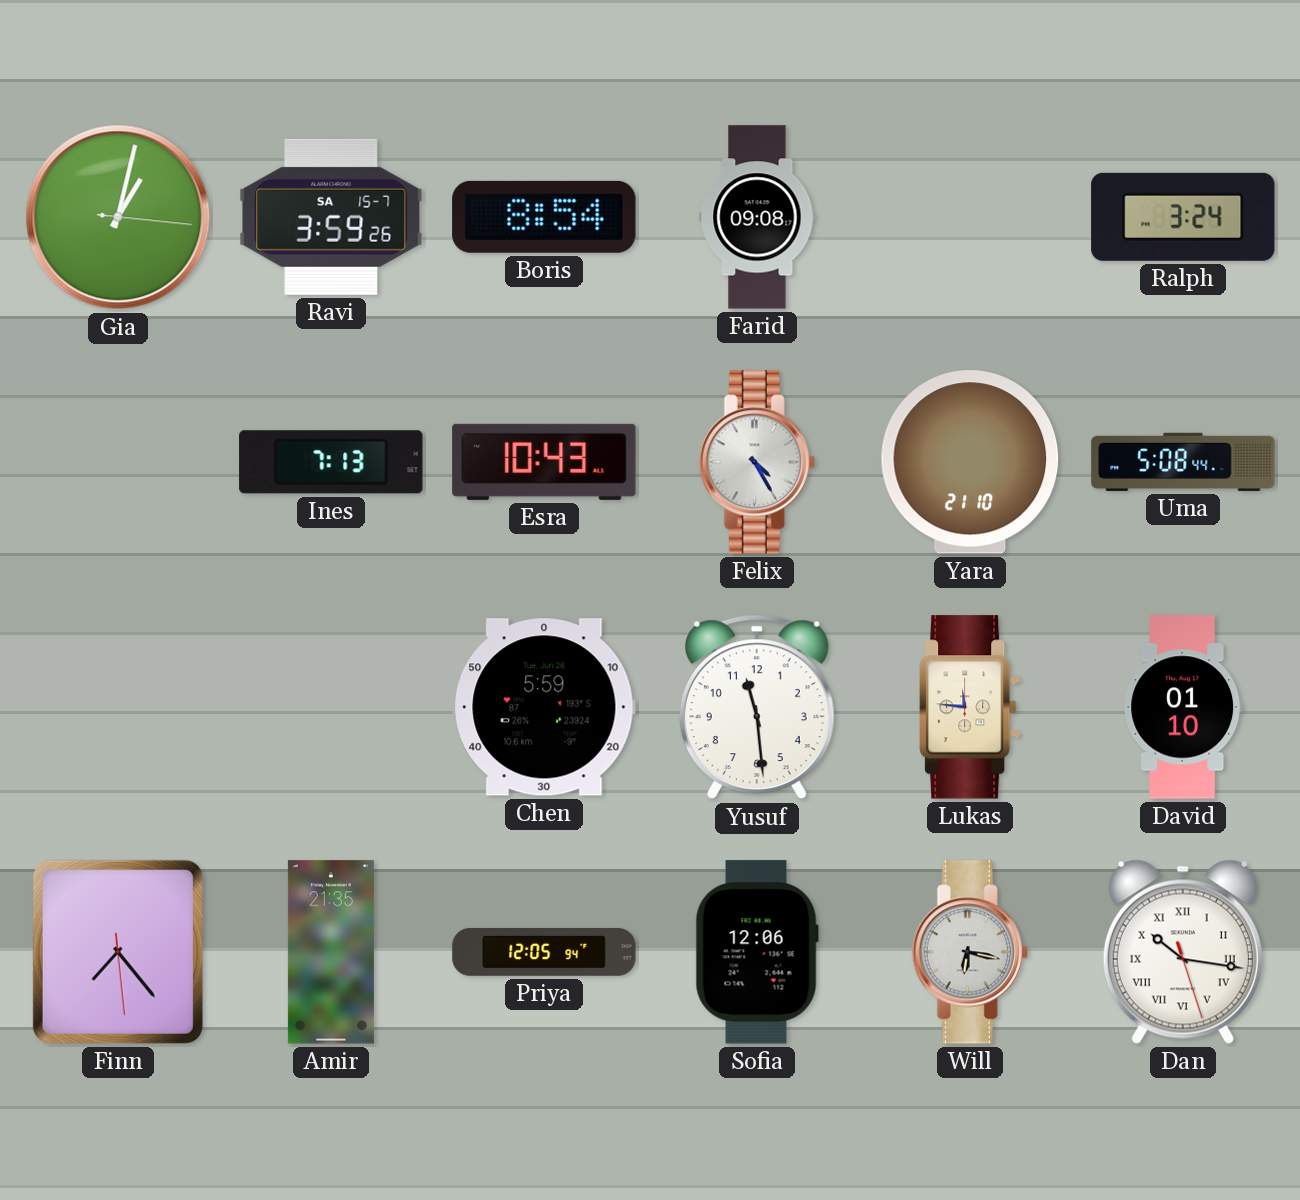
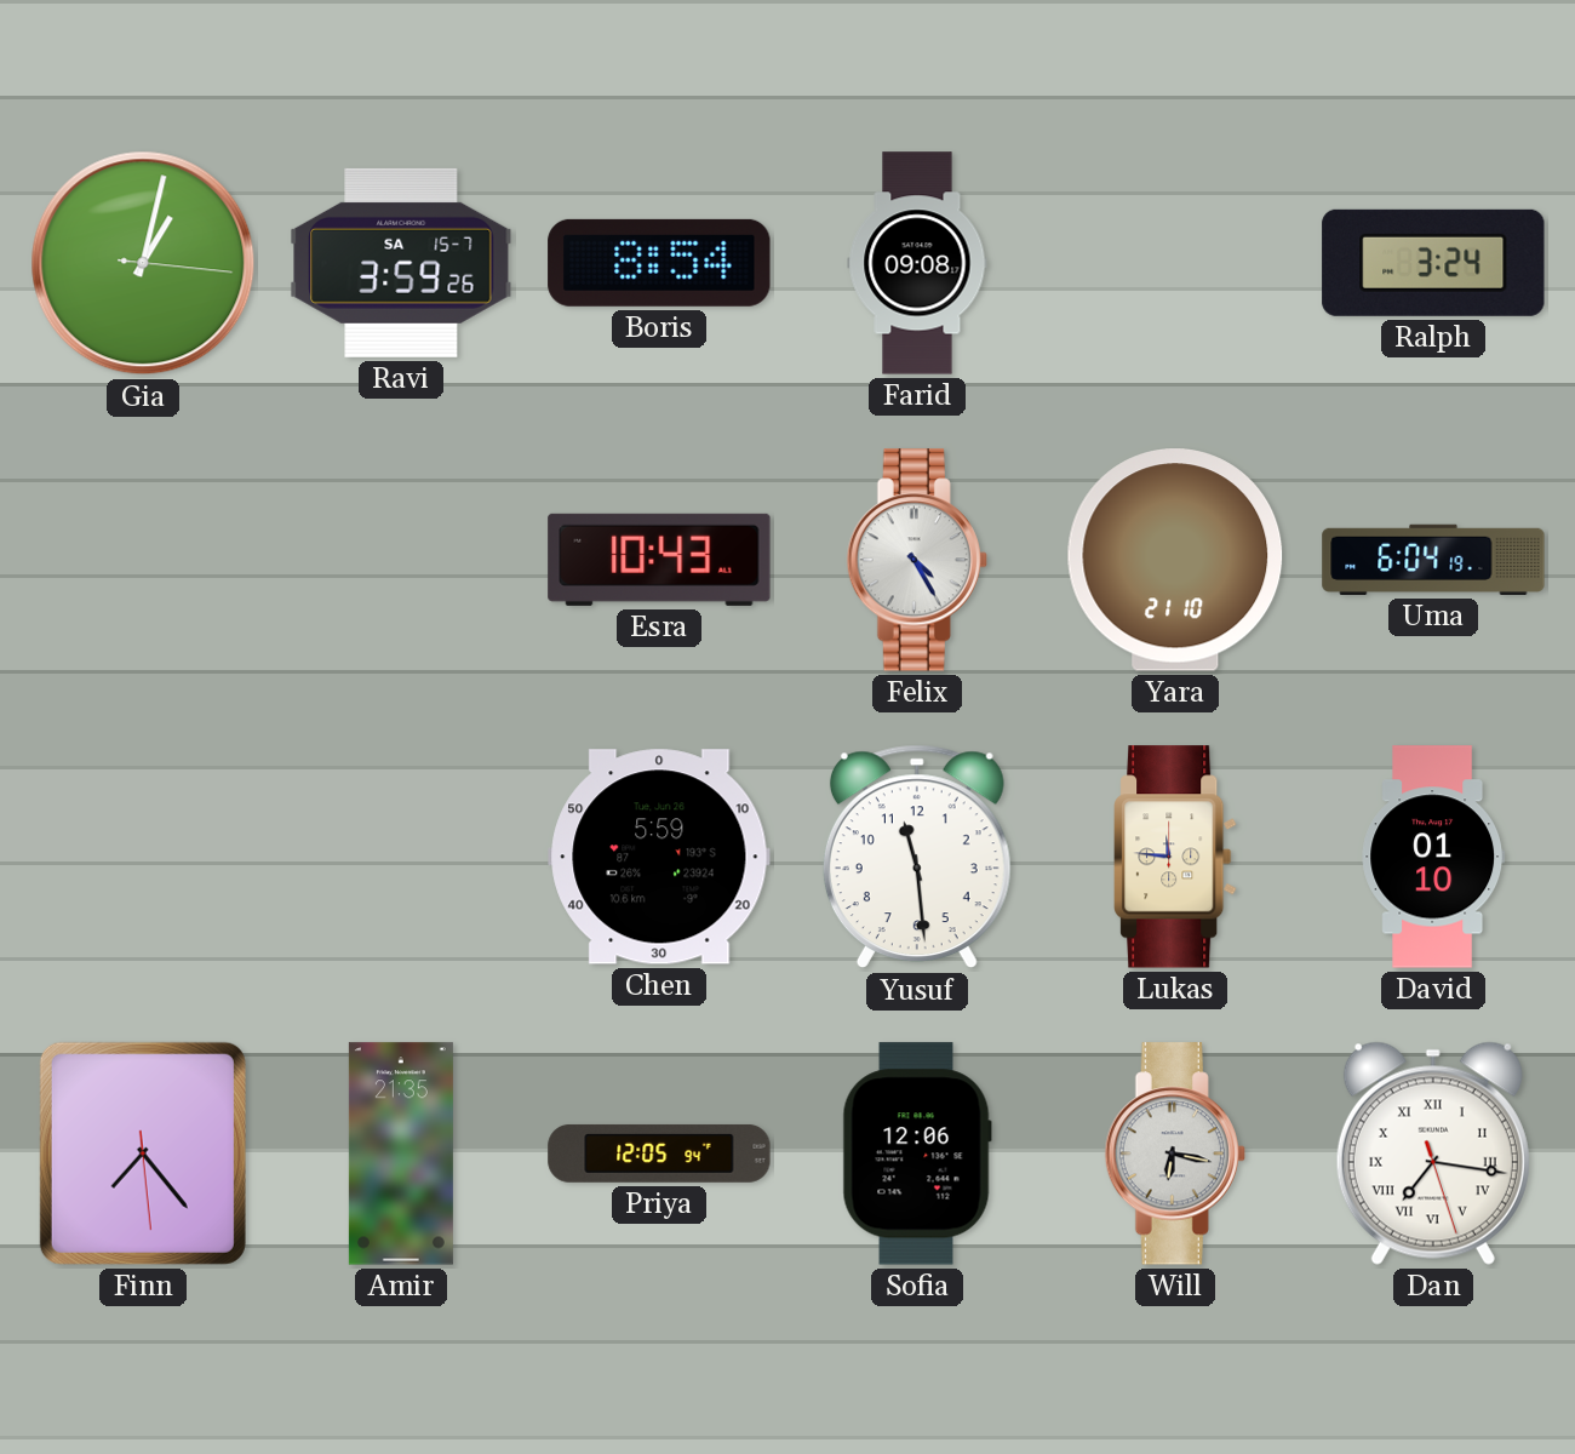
Ines: 7:13 -> none
Uma: 5:08 -> 6:04
Dan: 10:16 -> 7:16
